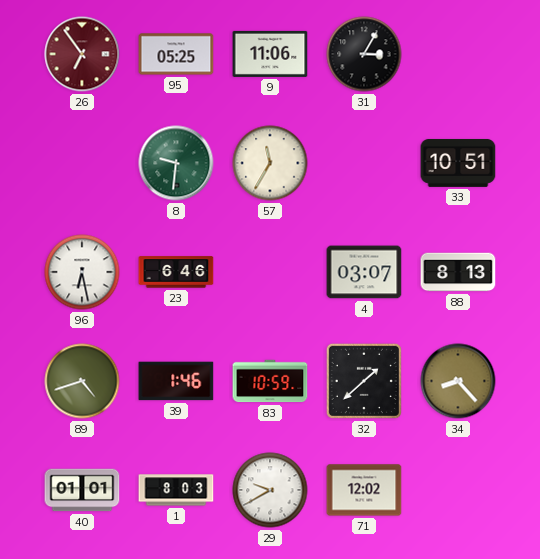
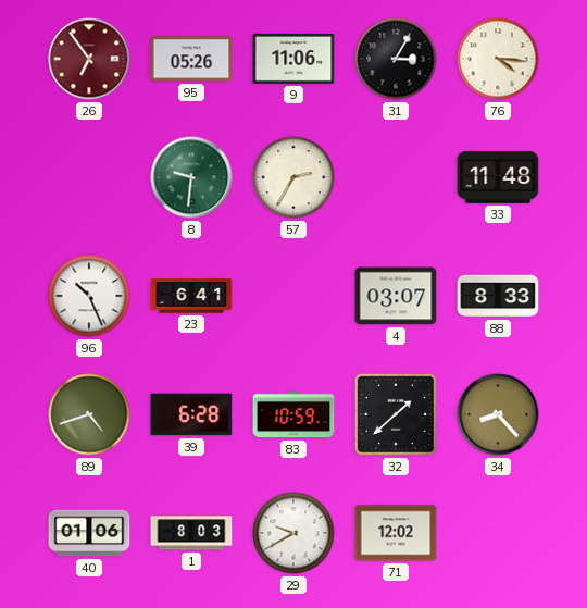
95: 05:25 -> 05:26
76: none -> 4:16
57: 11:35 -> 2:35
33: 10:51 -> 11:48
96: 6:28 -> 10:26
23: 6:46 -> 6:41
88: 8:13 -> 8:33
39: 1:46 -> 6:28
40: 01:01 -> 01:06
